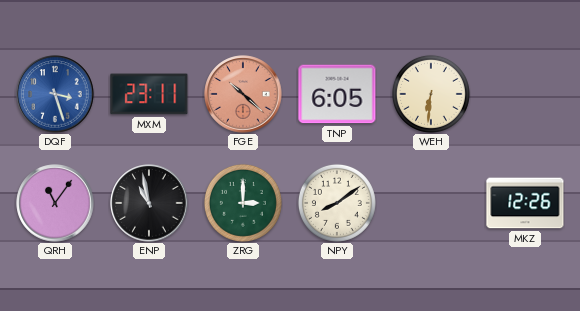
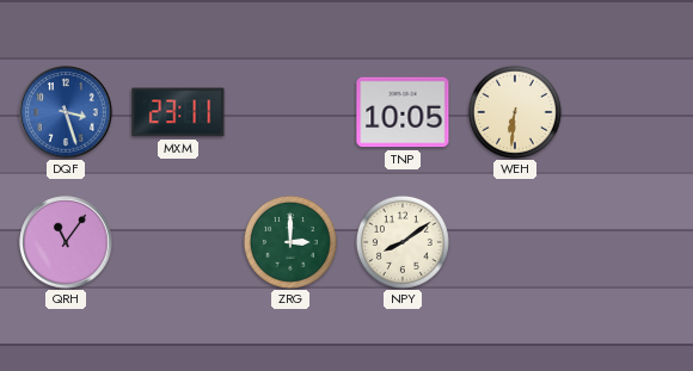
FGE: 10:22 -> none
TNP: 6:05 -> 10:05
ENP: 10:58 -> none
MKZ: 12:26 -> none
